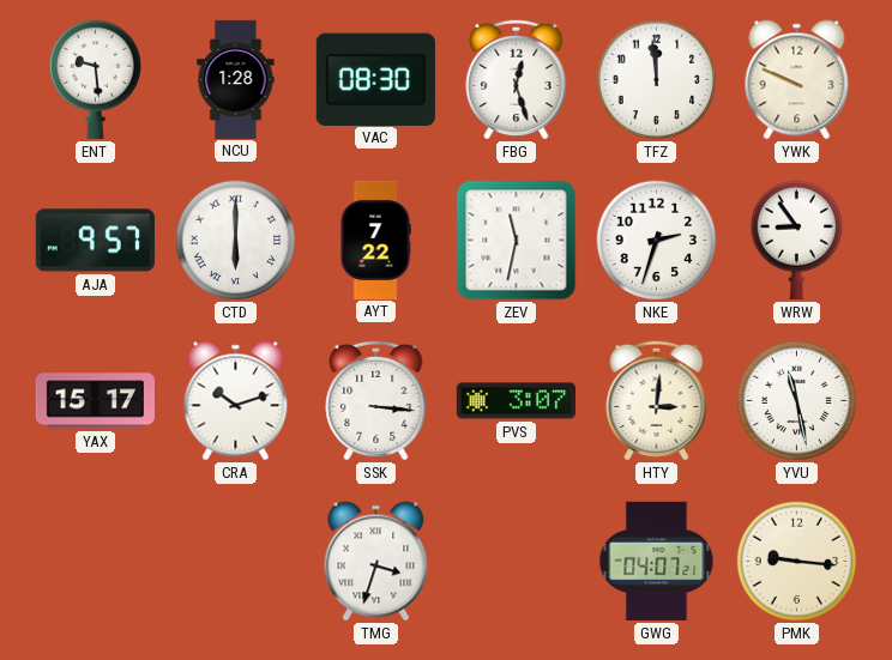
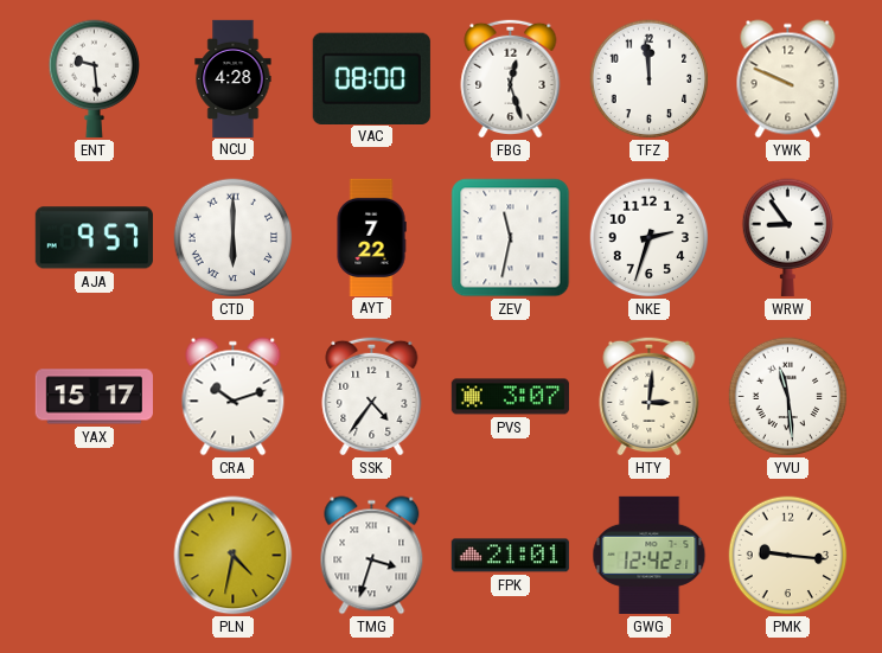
NCU: 1:28 -> 4:28
VAC: 08:30 -> 08:00
SSK: 3:16 -> 4:36
YVU: 11:28 -> 11:29
PLN: none -> 4:32
FPK: none -> 21:01
GWG: 04:07 -> 12:42
